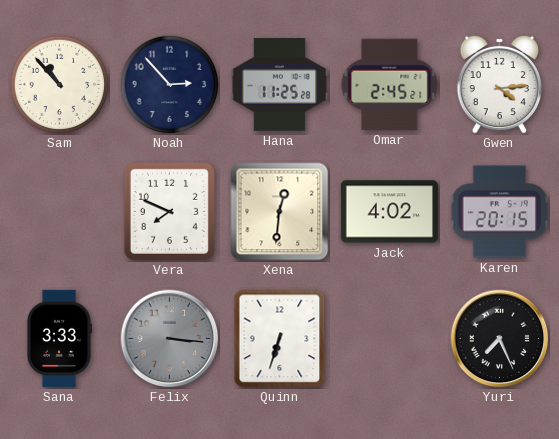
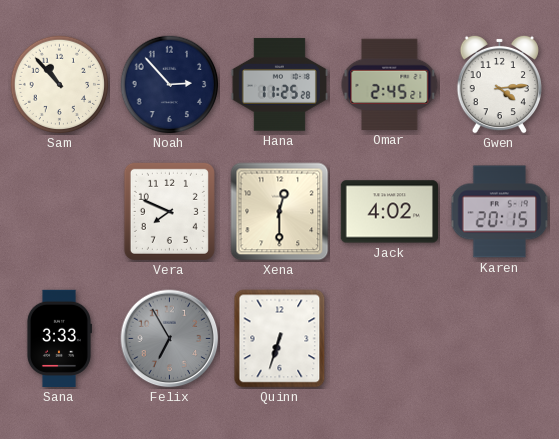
Xena: 12:31 -> 12:30
Felix: 3:16 -> 6:55
Yuri: 7:26 -> none
